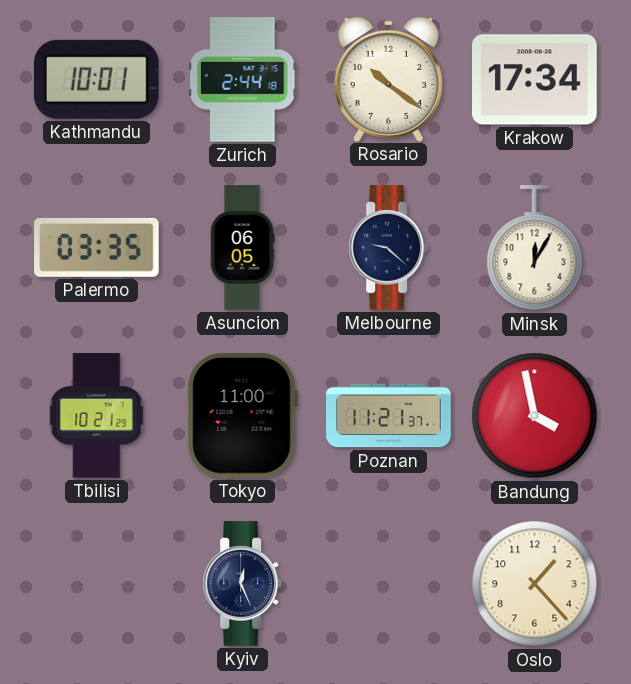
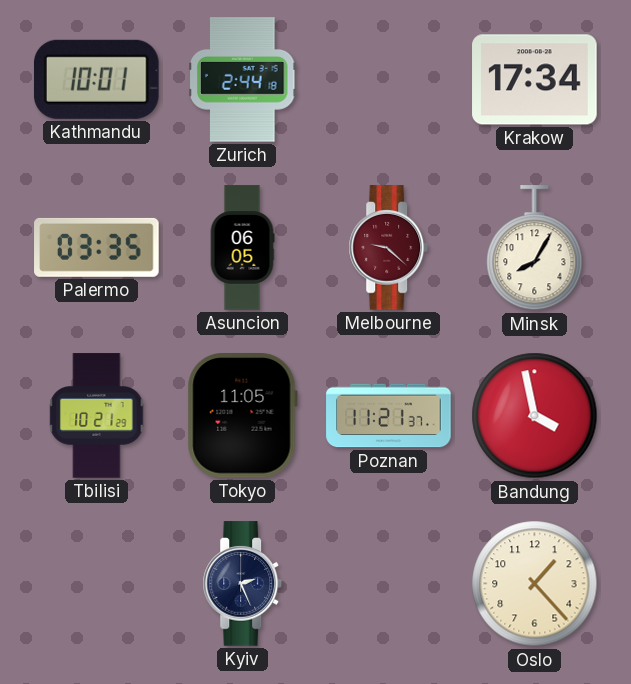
Rosario: 10:21 -> none
Melbourne dial: navy -> burgundy
Minsk: 12:05 -> 8:05
Tokyo: 11:00 -> 11:05
Kyiv: 12:26 -> 2:26
